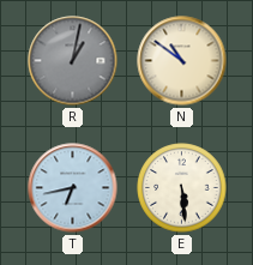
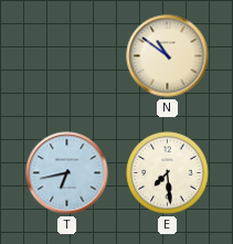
R: 1:02 -> none
E: 5:29 -> 7:29
